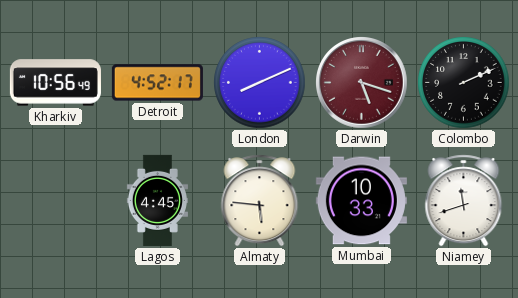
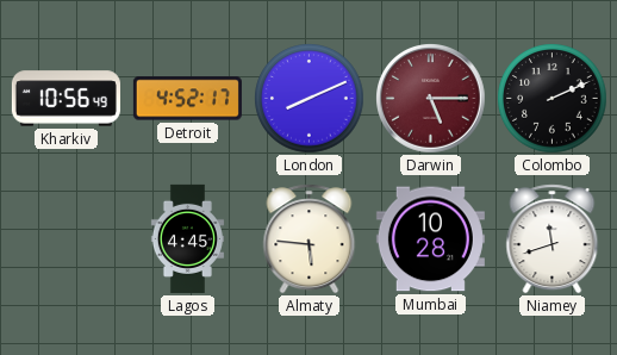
Darwin: 5:18 -> 5:15
Mumbai: 10:33 -> 10:28
